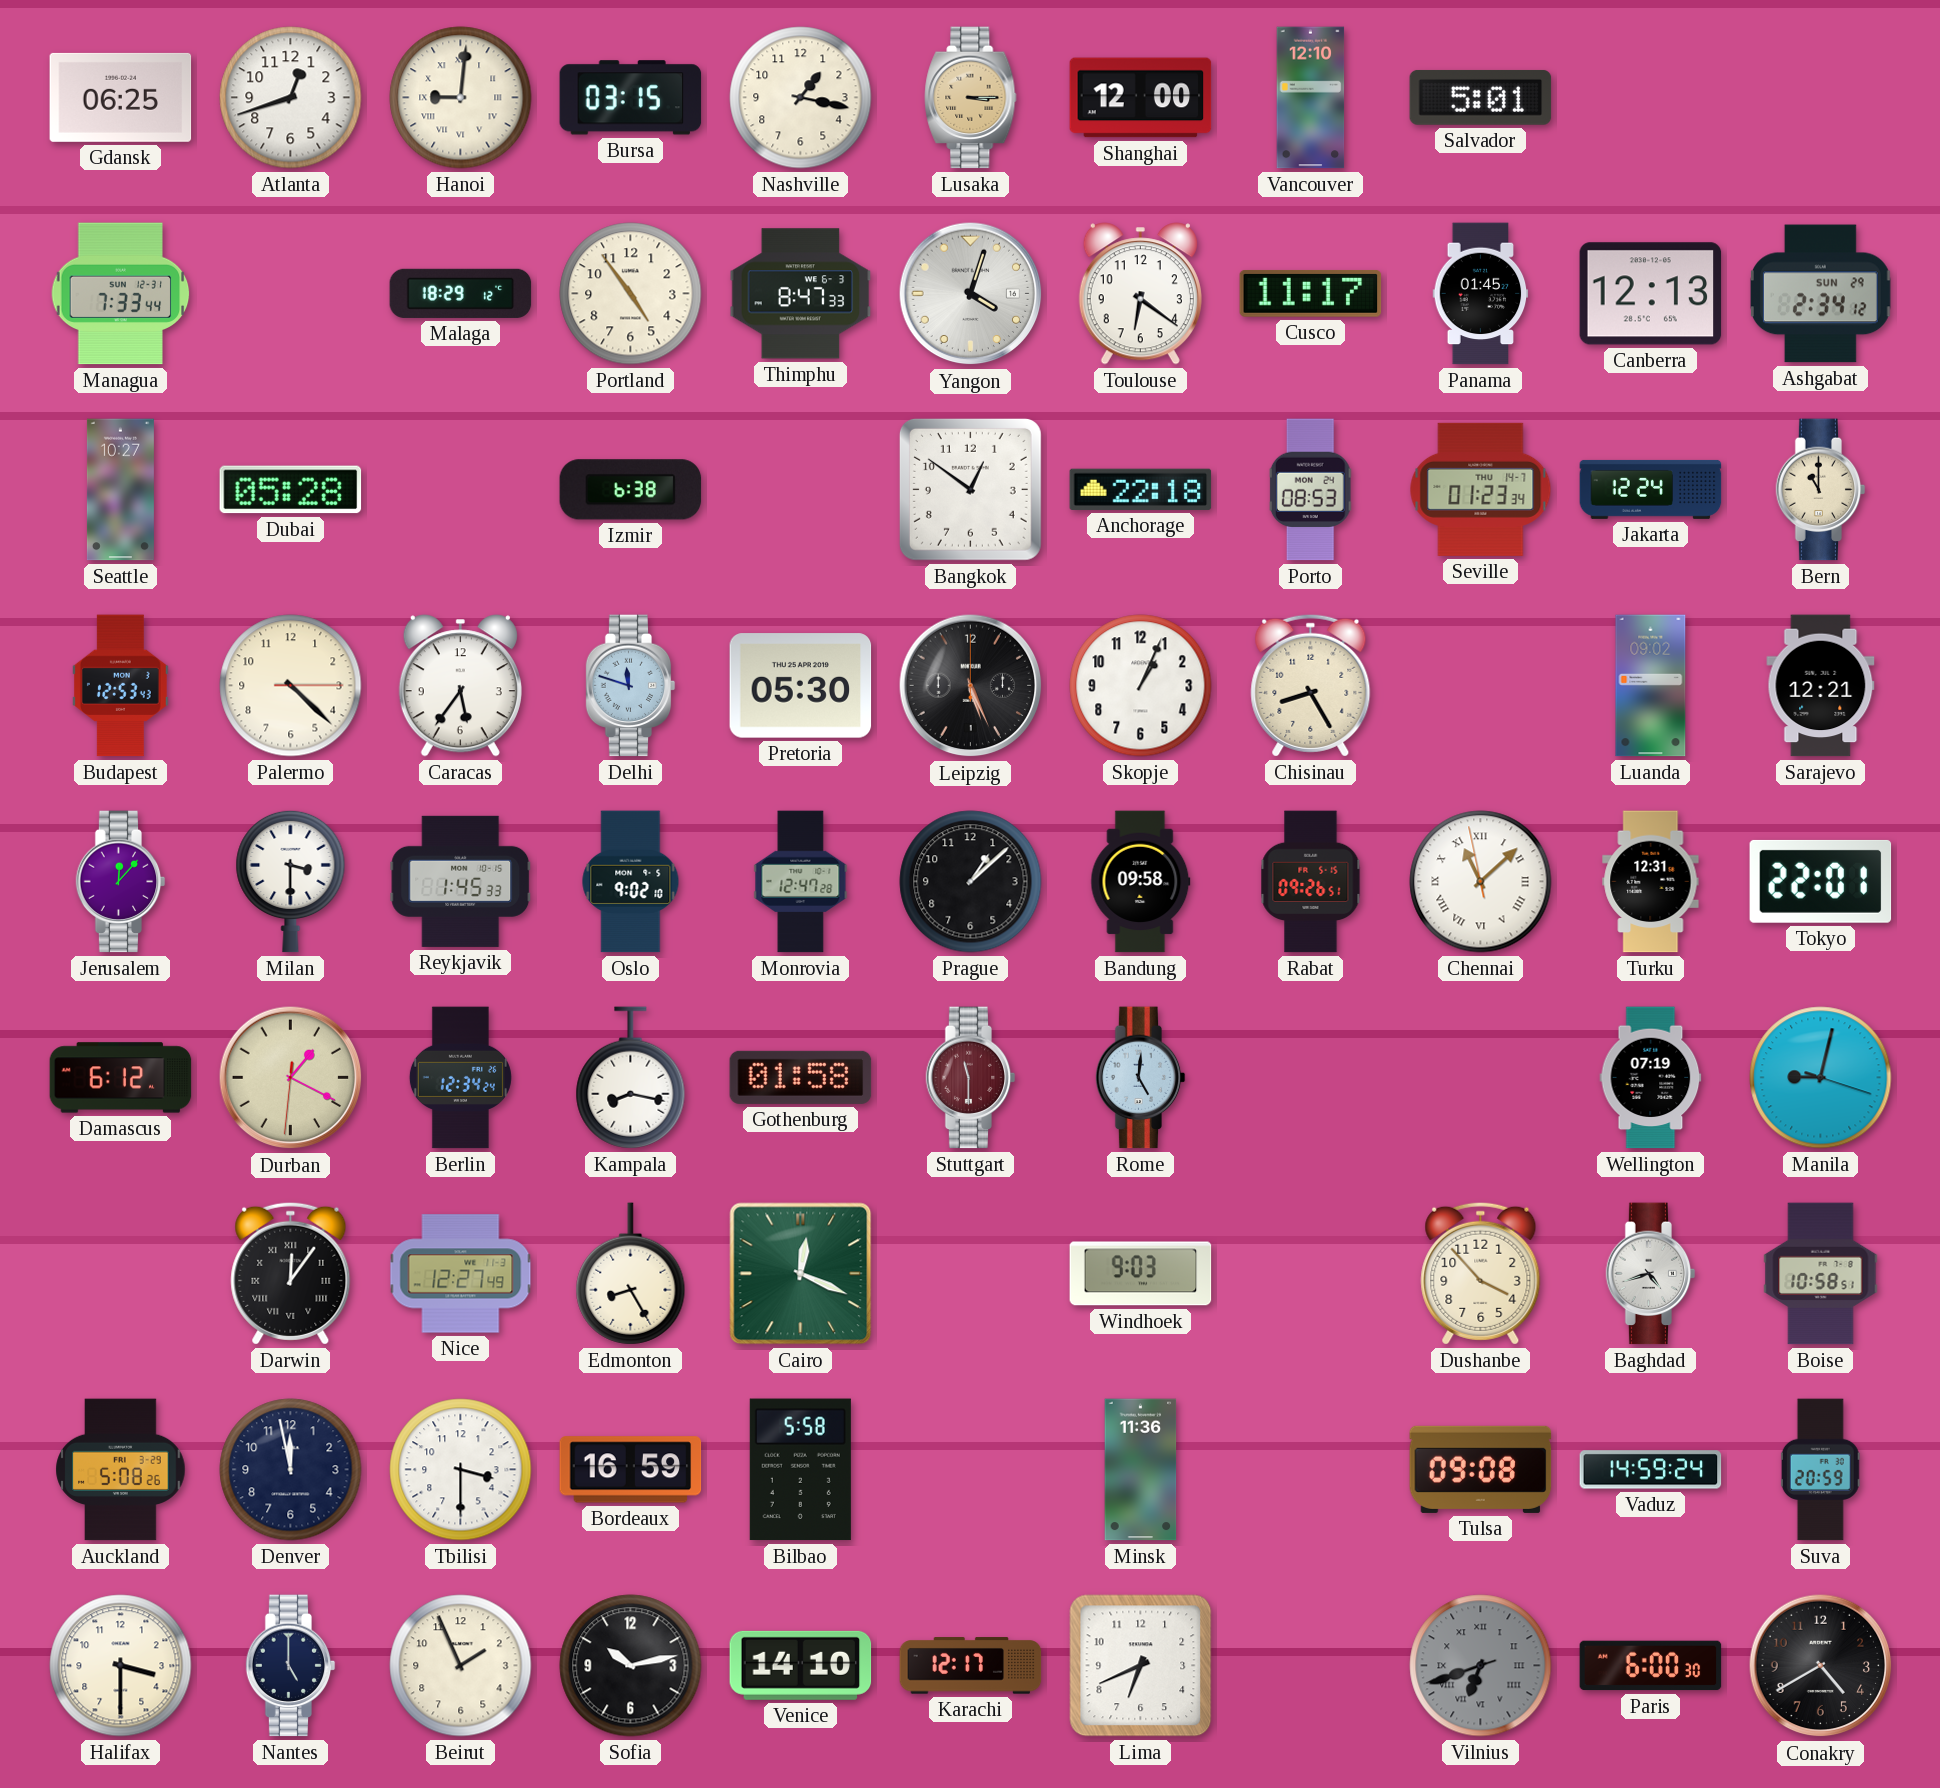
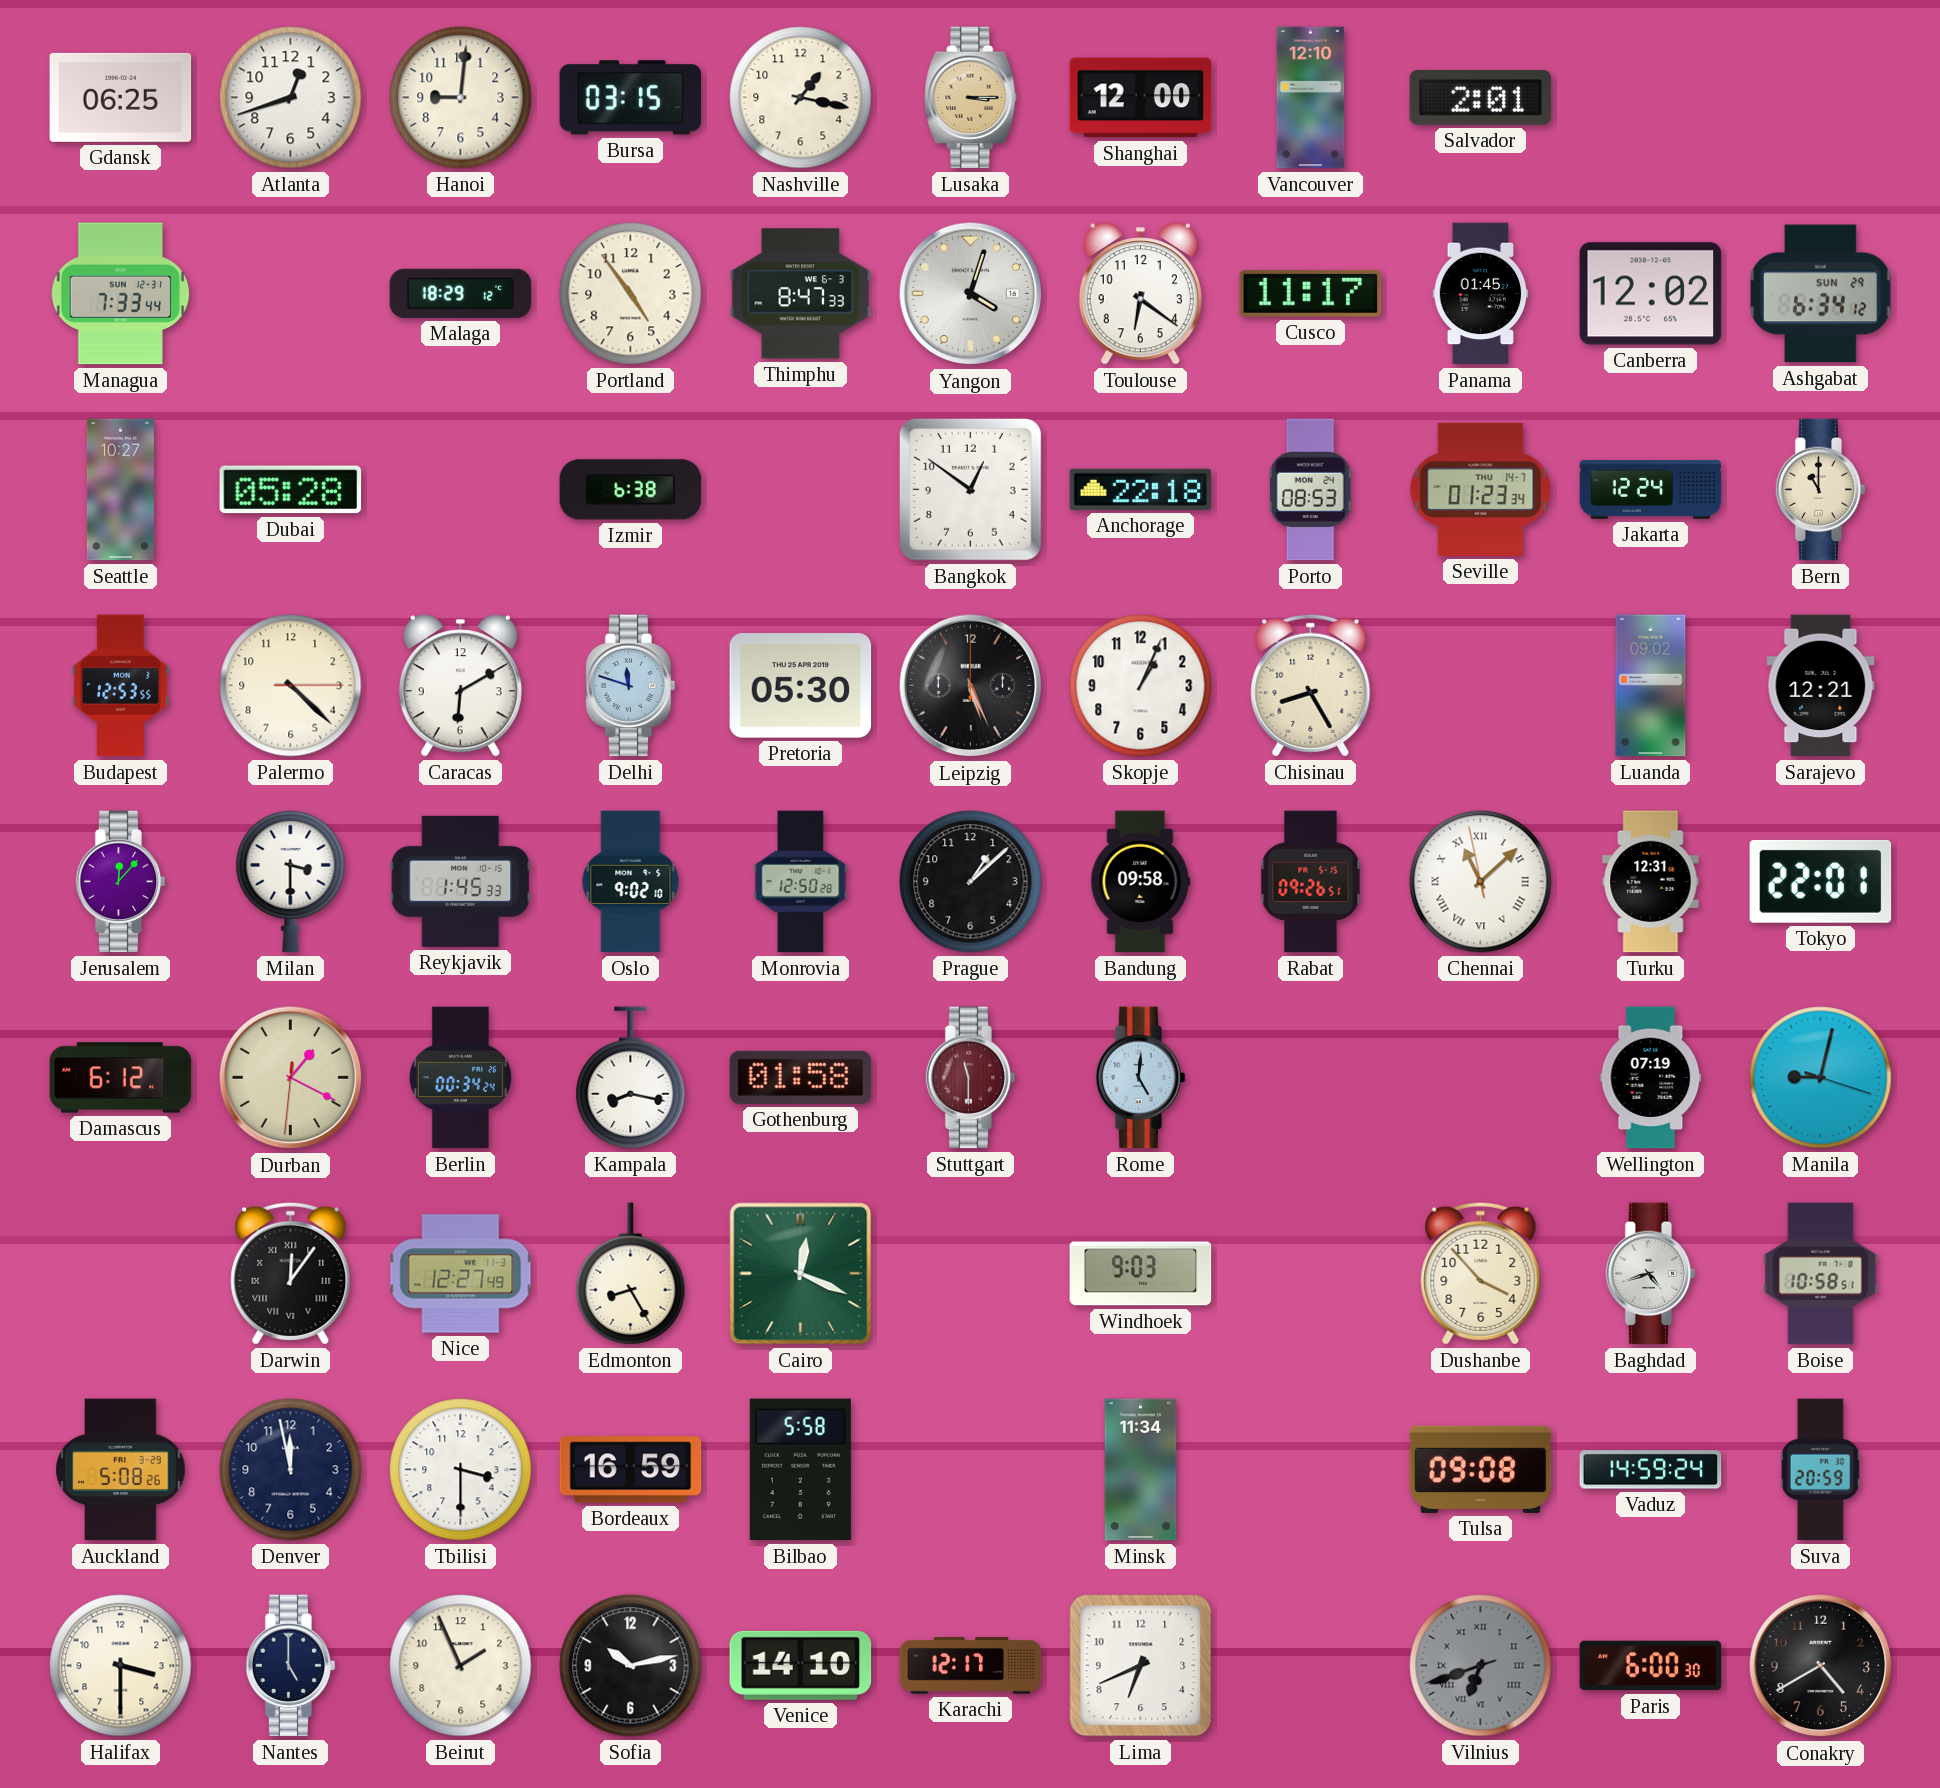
Hanoi numerals: Roman -> Arabic
Salvador: 5:01 -> 2:01
Canberra: 12:13 -> 12:02
Ashgabat: 2:34 -> 6:34
Budapest: 12:53:43 -> 12:53:55
Caracas: 5:36 -> 6:10
Monrovia: 12:47 -> 12:50
Berlin: 12:34 -> 00:34
Minsk: 11:36 -> 11:34
